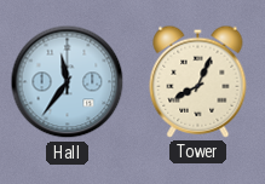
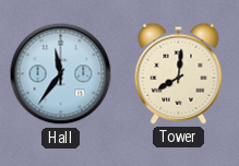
Tower: 8:04 -> 8:01
